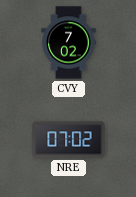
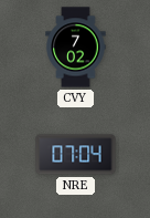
NRE: 07:02 -> 07:04
